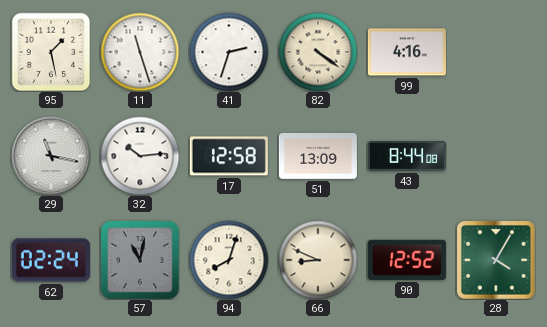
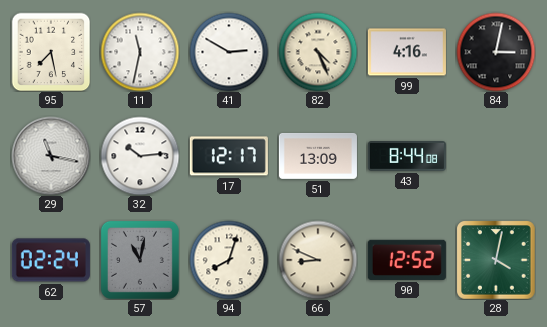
95: 1:28 -> 7:28
11: 11:27 -> 11:32
41: 2:33 -> 2:50
82: 4:21 -> 4:26
84: none -> 3:02
17: 12:58 -> 12:17
28: 4:05 -> 4:02
